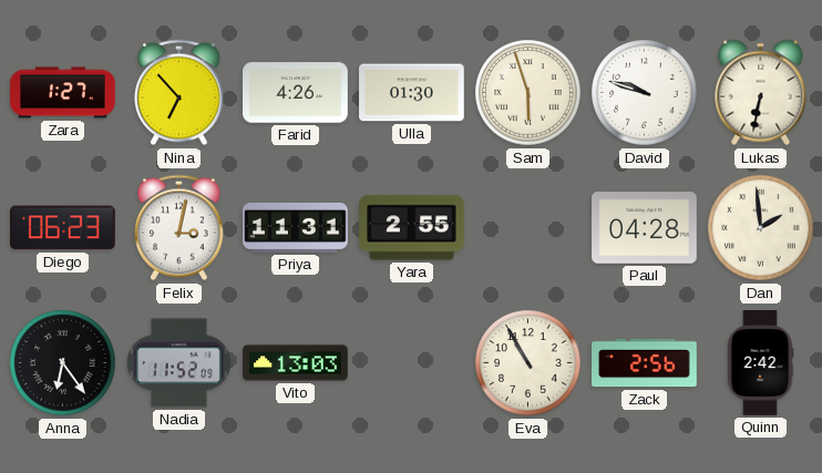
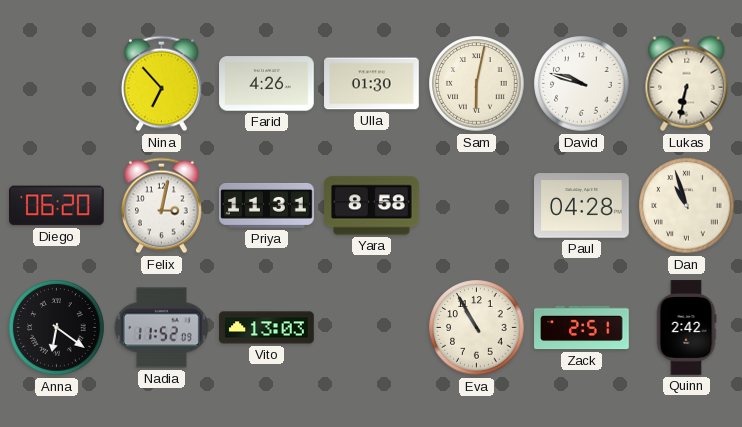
Zara: 1:27 -> none
Sam: 5:57 -> 6:02
Diego: 06:23 -> 06:20
Yara: 2:55 -> 8:58
Dan: 1:59 -> 10:57
Anna: 6:24 -> 6:21
Zack: 2:56 -> 2:51
